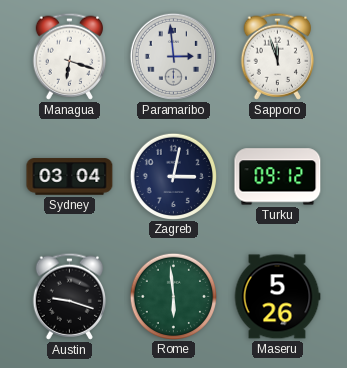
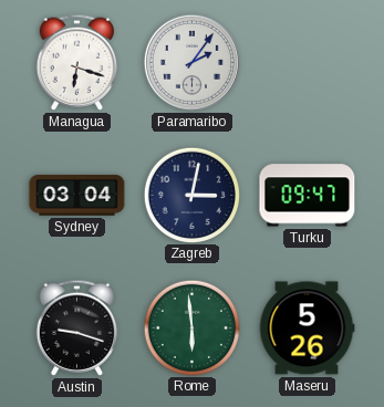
Paramaribo: 2:59 -> 2:06
Sapporo: 11:57 -> none
Turku: 09:12 -> 09:47
